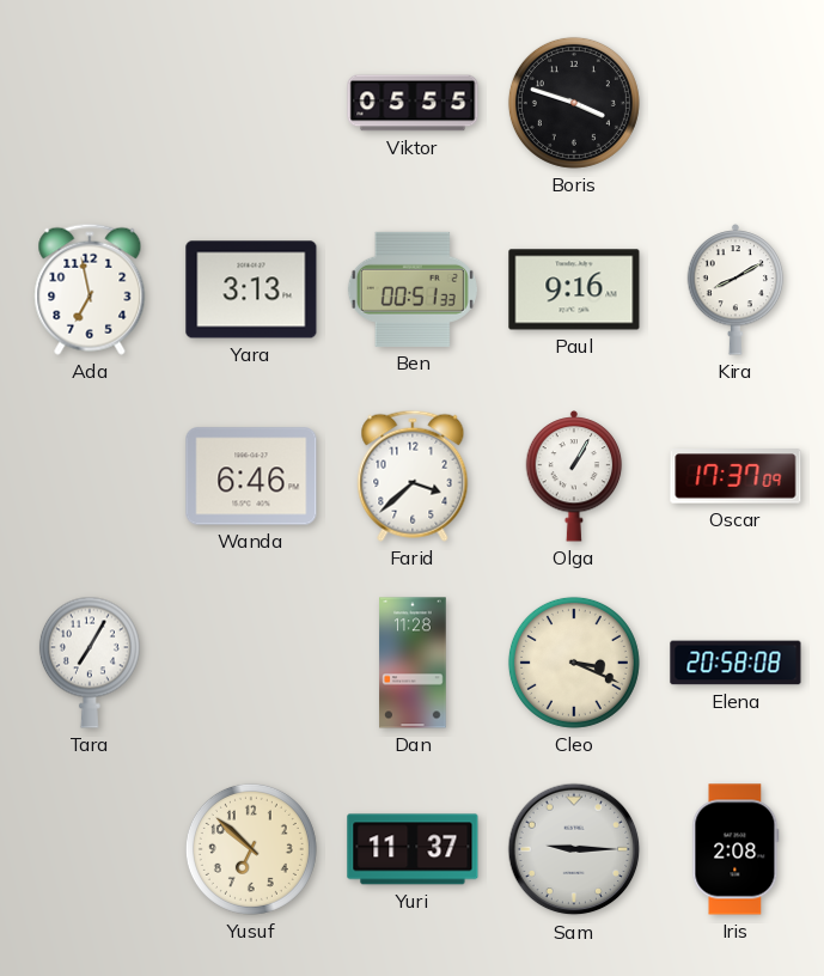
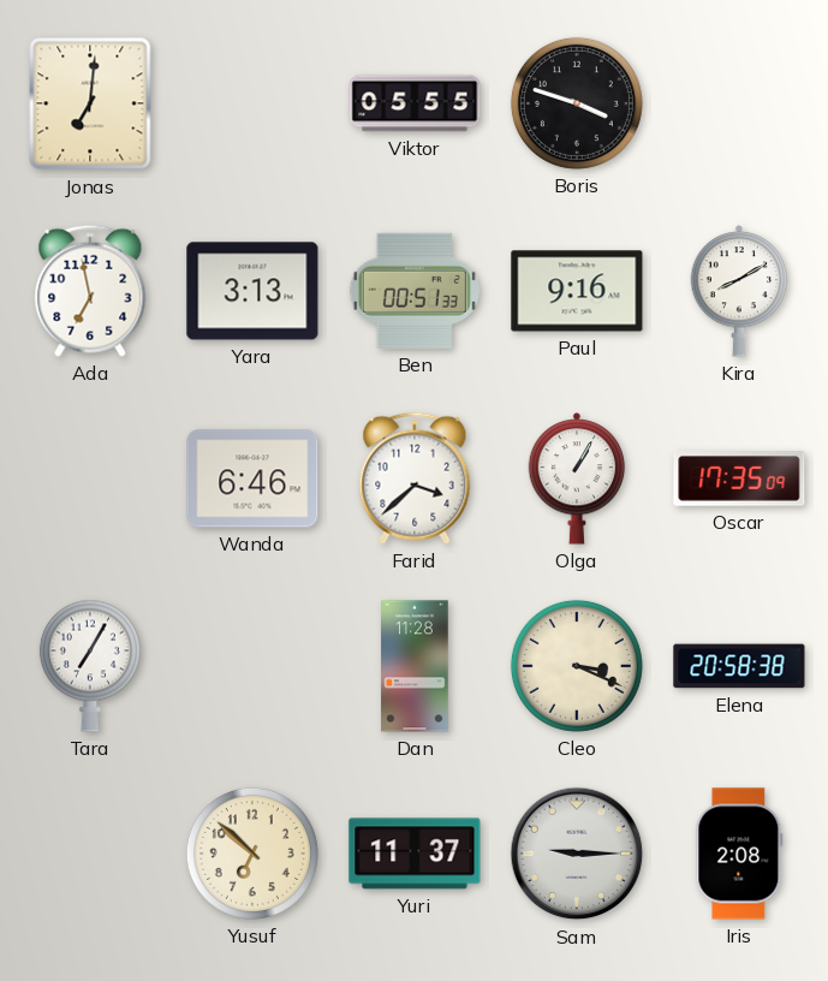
Jonas: none -> 7:01
Oscar: 17:37 -> 17:35
Elena: 20:58:08 -> 20:58:38
